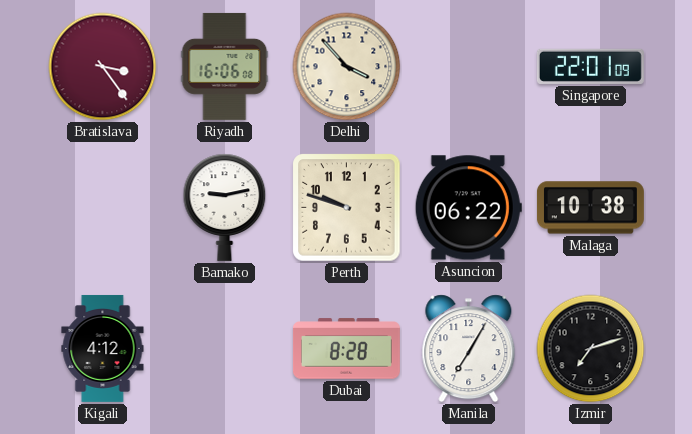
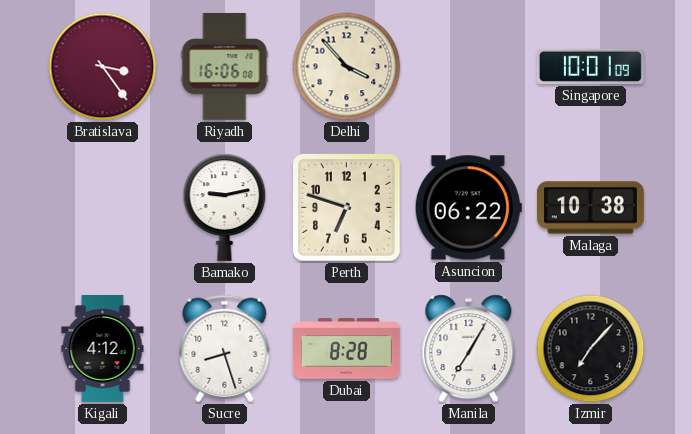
Singapore: 22:01 -> 10:01
Perth: 9:48 -> 6:48
Sucre: none -> 8:27
Izmir: 7:12 -> 7:07
